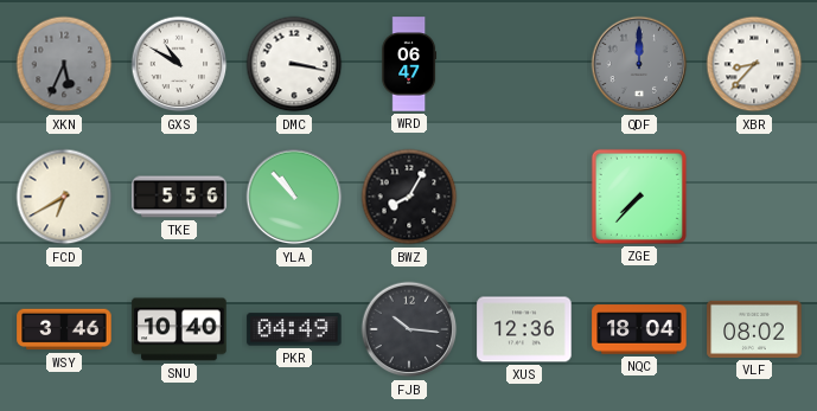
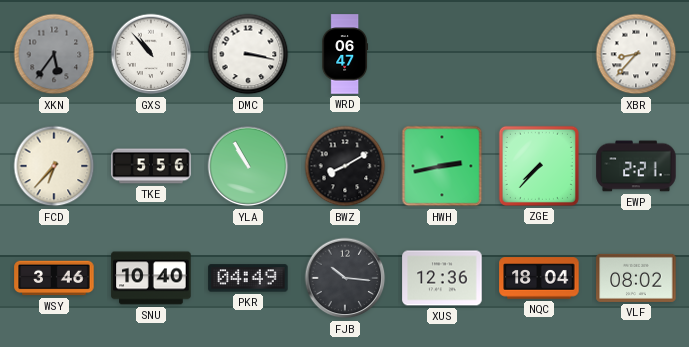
XKN: 5:34 -> 5:36
GXS: 10:50 -> 10:53
QDF: 12:00 -> none
FCD: 6:40 -> 6:37
YLA: 10:53 -> 10:55
BWZ: 8:05 -> 8:10
HWH: none -> 2:43
EWP: none -> 2:21
